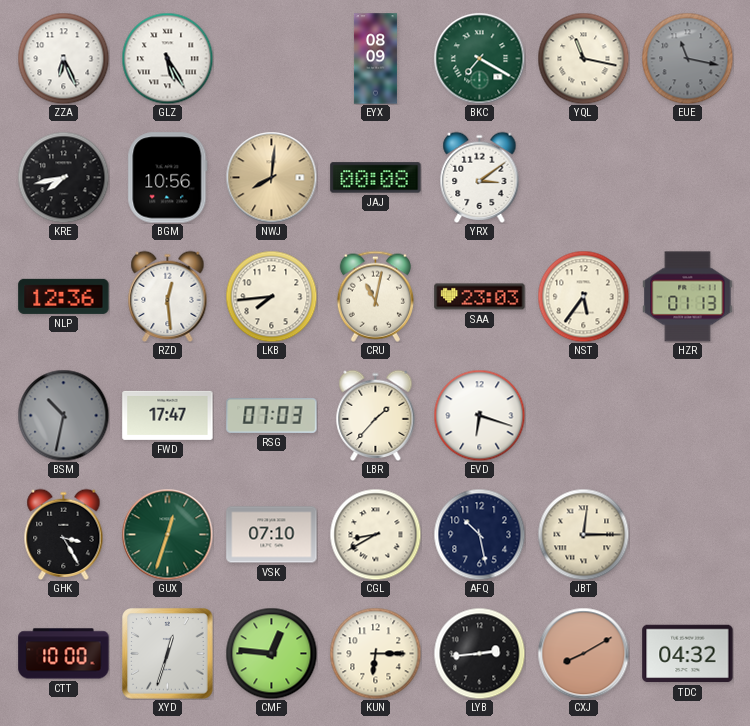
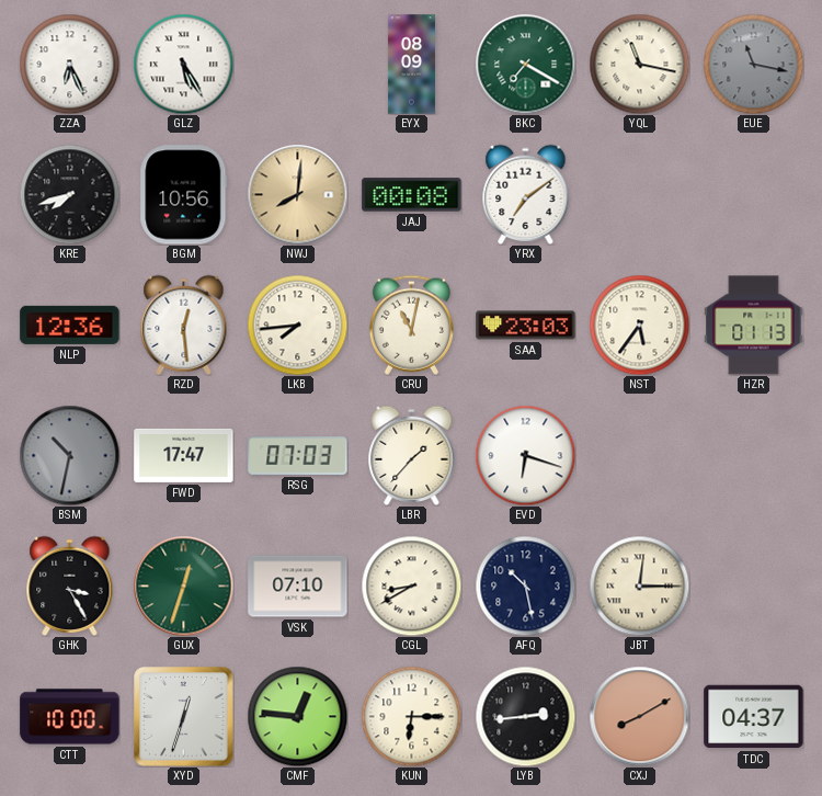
KRE: 7:43 -> 7:42
YRX: 3:09 -> 7:09
TDC: 04:32 -> 04:37
